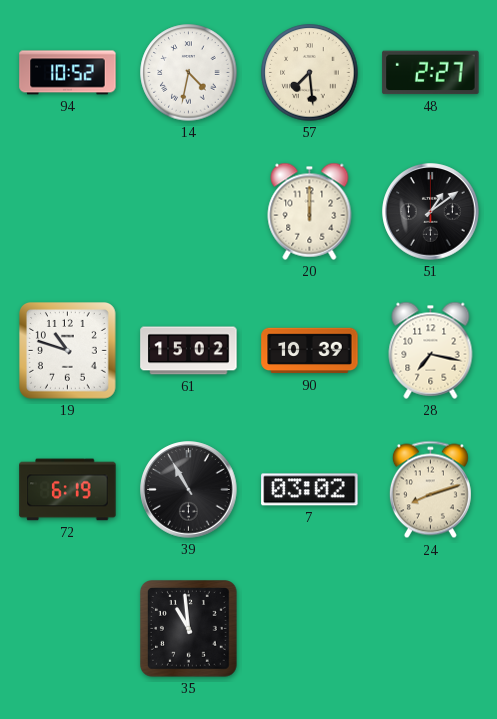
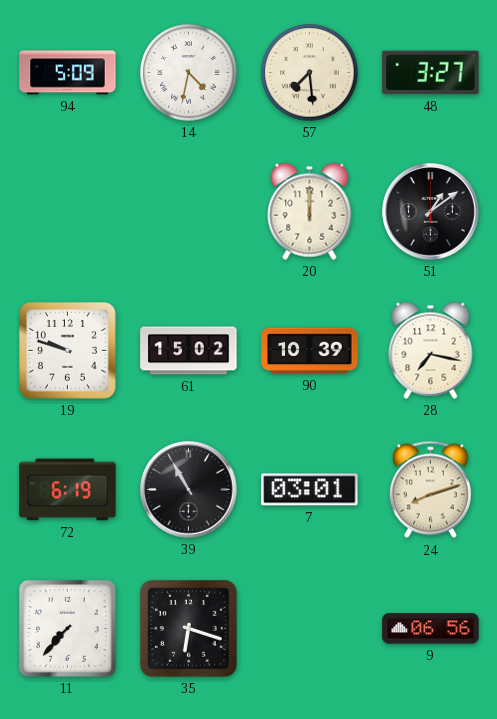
94: 10:52 -> 5:09
48: 2:27 -> 3:27
19: 10:48 -> 9:48
7: 03:02 -> 03:01
11: none -> 7:37
35: 10:59 -> 6:18
9: none -> 06:56
